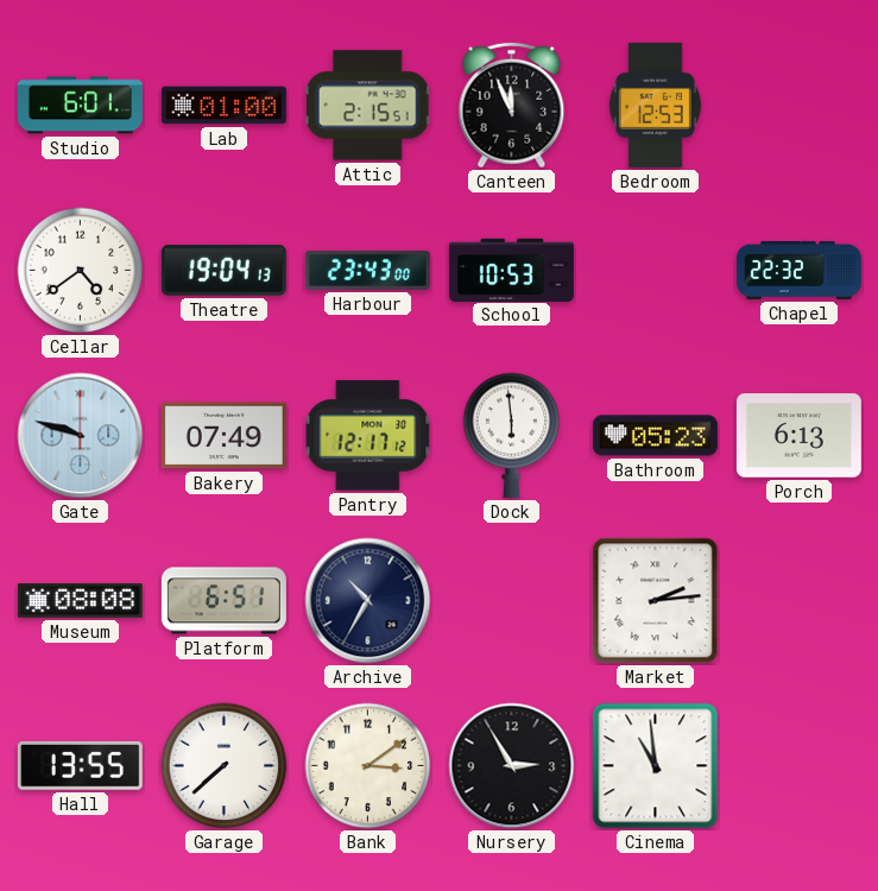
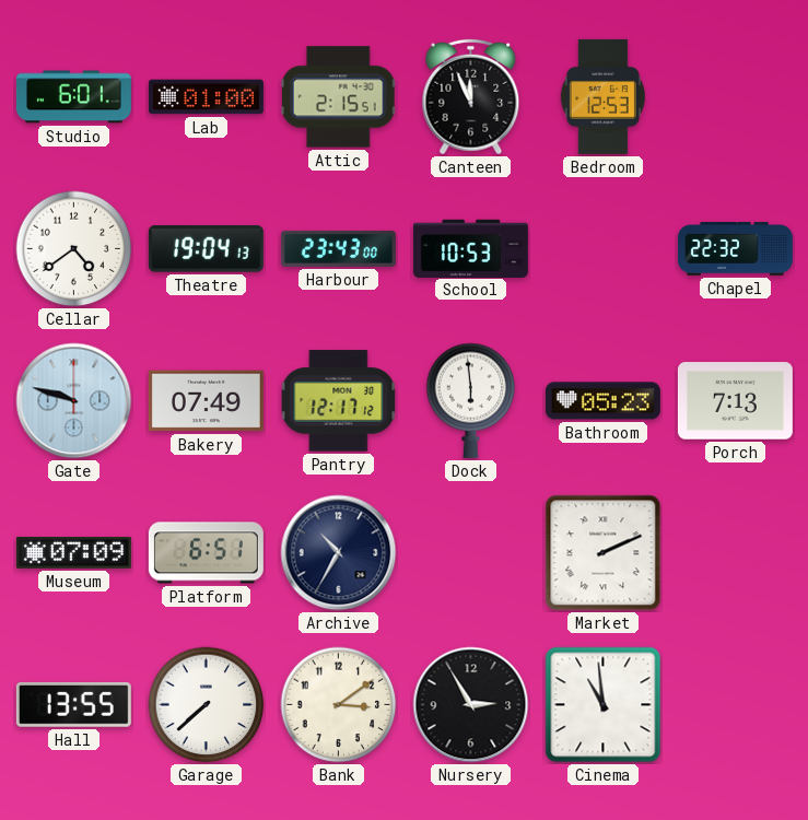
Porch: 6:13 -> 7:13
Museum: 08:08 -> 07:09
Market: 2:14 -> 2:11
